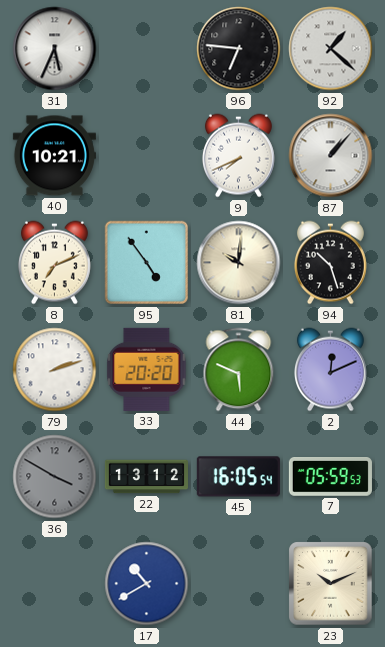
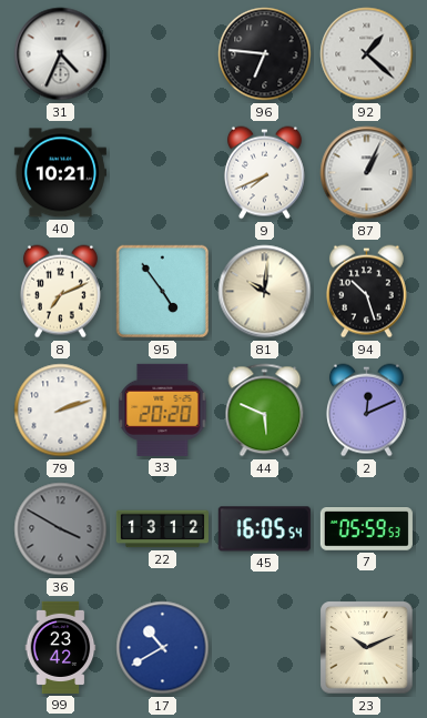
31: 5:34 -> 4:34
87: 1:07 -> 1:04
99: none -> 23:42
